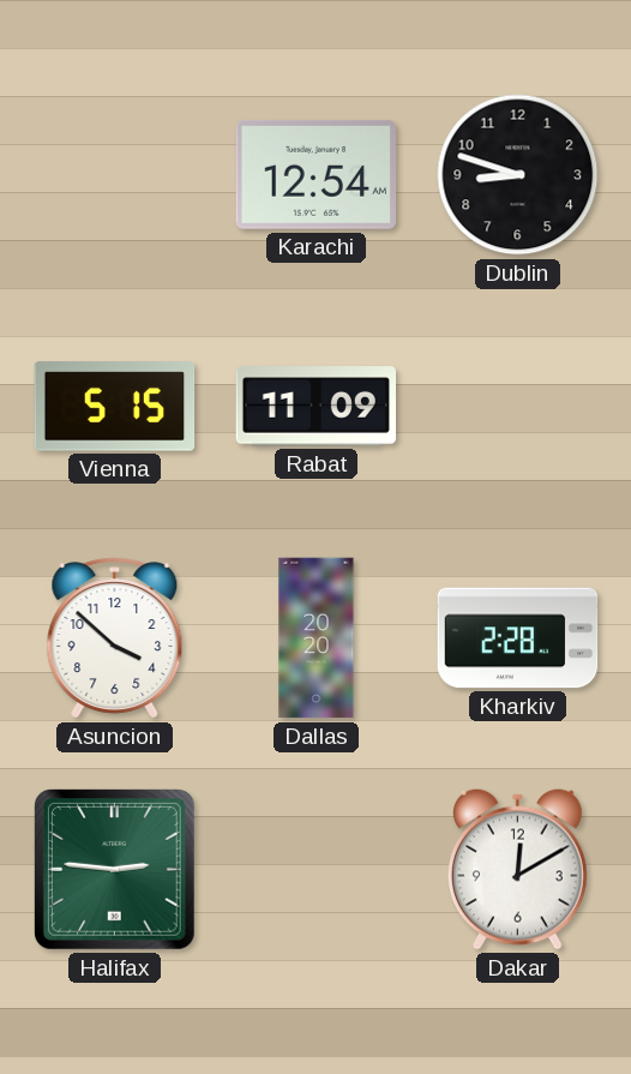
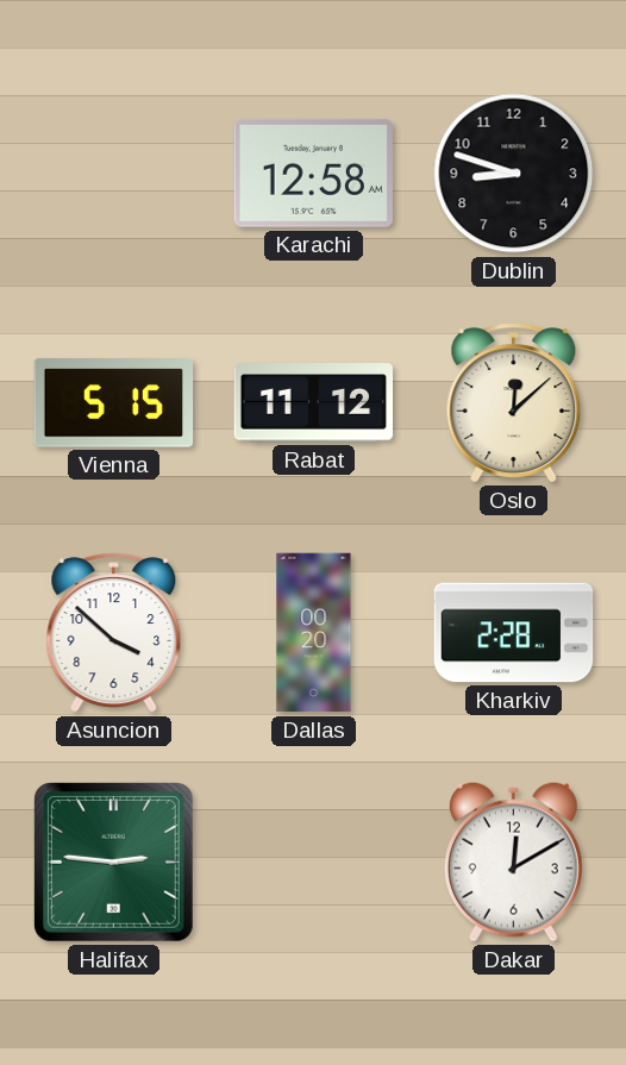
Karachi: 12:54 -> 12:58
Rabat: 11:09 -> 11:12
Oslo: none -> 12:08
Dallas: 20:20 -> 00:20
